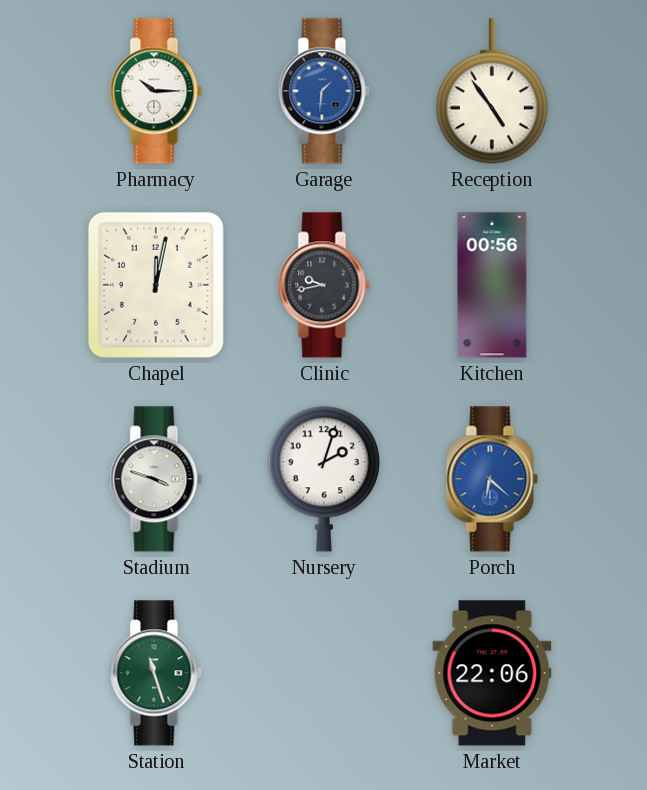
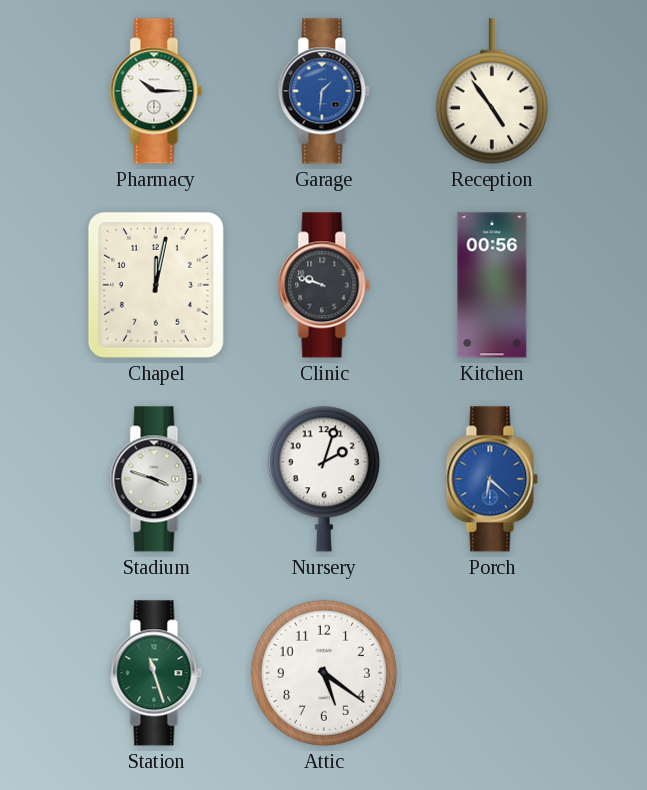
Clinic: 9:43 -> 9:48
Attic: none -> 5:21
Market: 22:06 -> none
